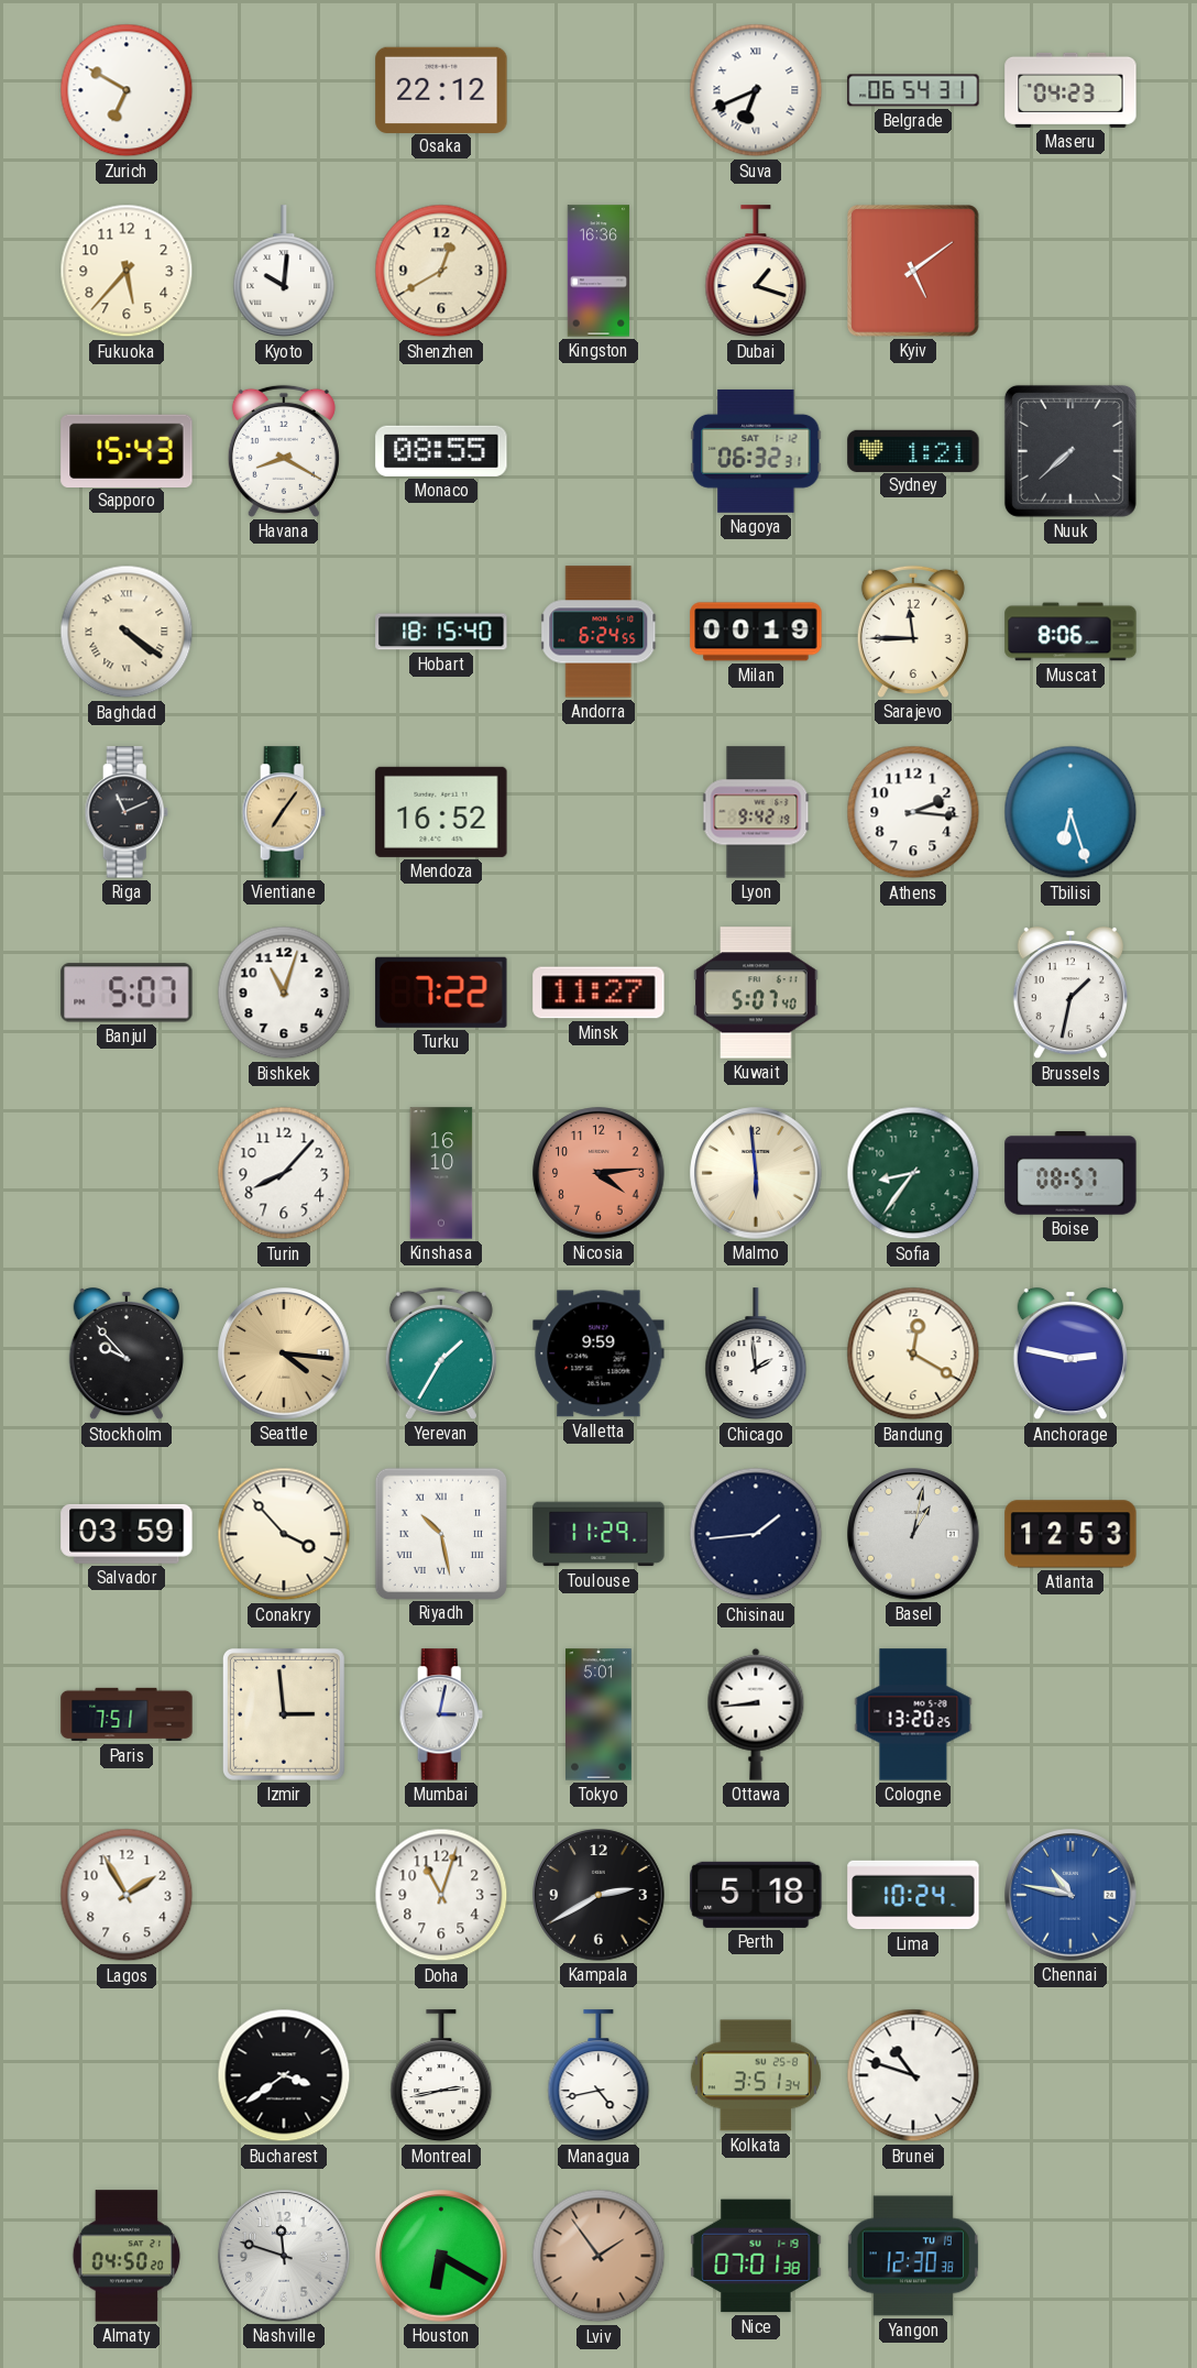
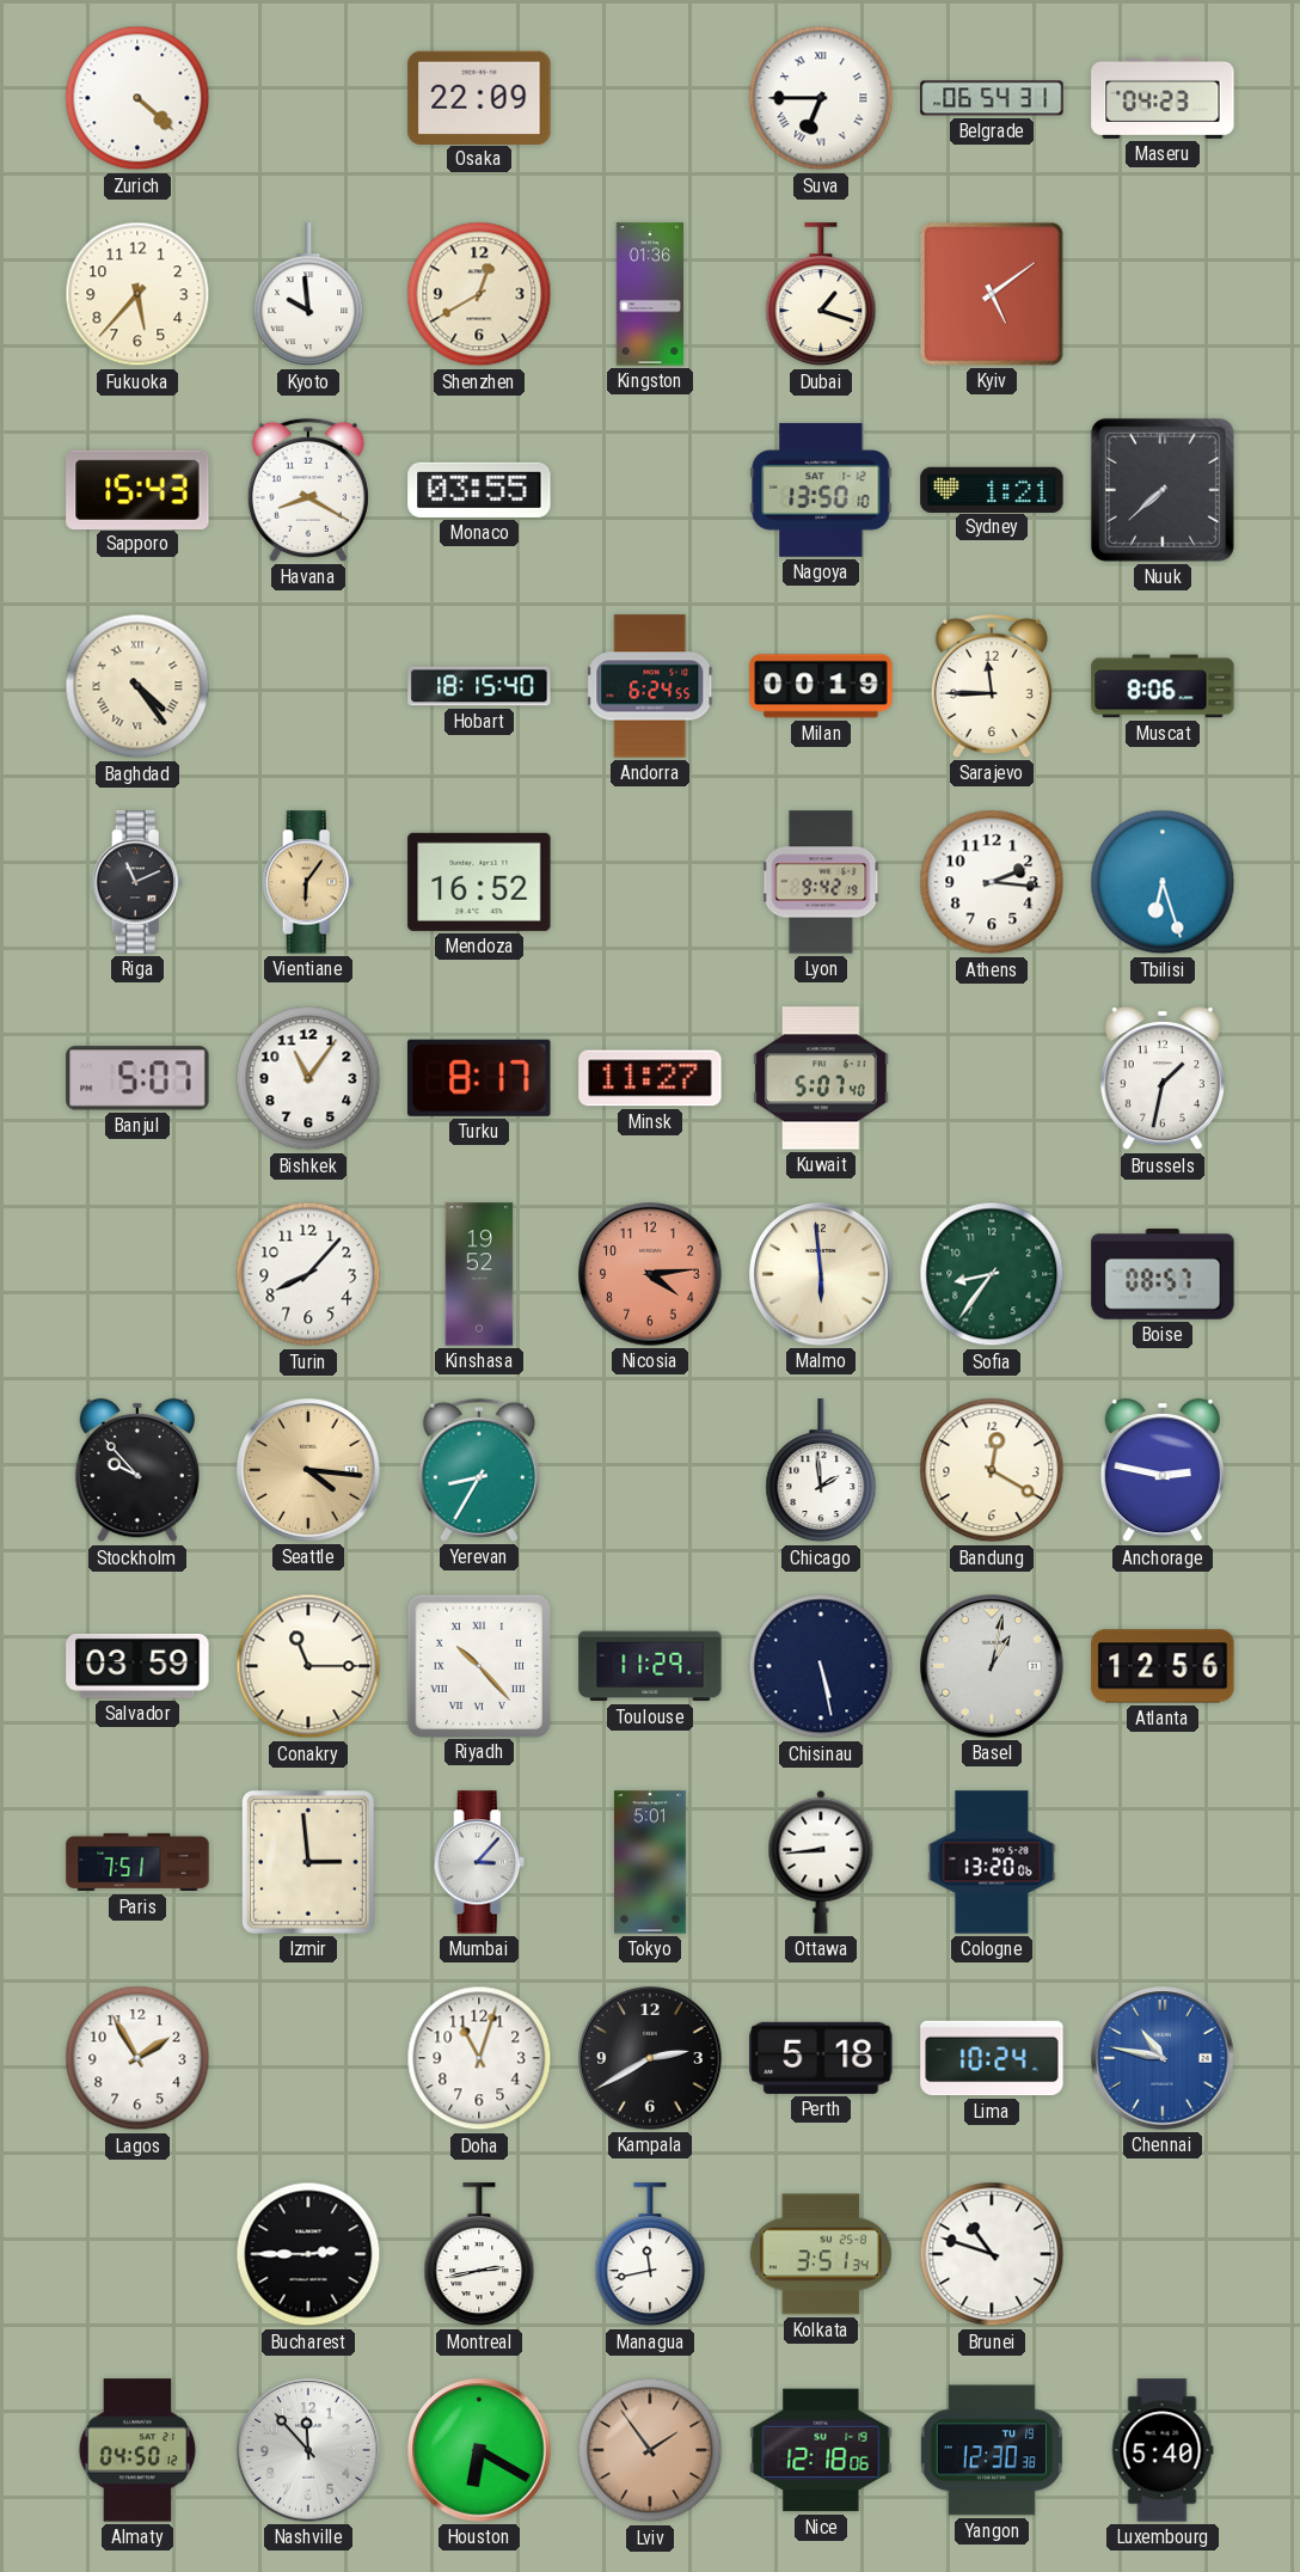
Zurich: 6:50 -> 4:22
Osaka: 22:12 -> 22:09
Suva: 6:41 -> 6:45
Kyoto: 10:01 -> 9:59
Kingston: 16:36 -> 01:36
Monaco: 08:55 -> 03:55
Nagoya: 06:32 -> 13:50
Baghdad: 4:21 -> 4:24
Vientiane: 7:06 -> 6:06
Bishkek: 11:03 -> 11:06
Turku: 7:22 -> 8:17
Kinshasa: 16:10 -> 19:52
Yerevan: 1:35 -> 8:35
Valletta: 9:59 -> none
Conakry: 3:53 -> 11:15
Riyadh: 10:28 -> 10:23
Chisinau: 1:44 -> 5:28
Atlanta: 12:53 -> 12:56
Mumbai: 3:02 -> 3:07
Cologne: 13:20:25 -> 13:20:06
Bucharest: 3:39 -> 2:45
Managua: 4:43 -> 11:43
Almaty: 04:50:20 -> 04:50:12
Nashville: 11:48 -> 11:53
Nice: 07:01 -> 12:18
Luxembourg: none -> 5:40
